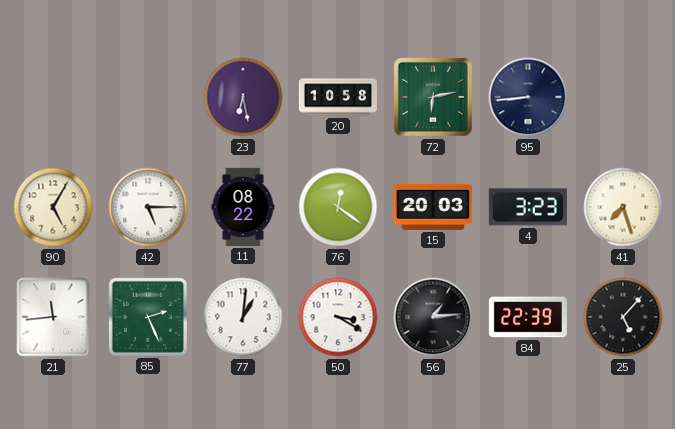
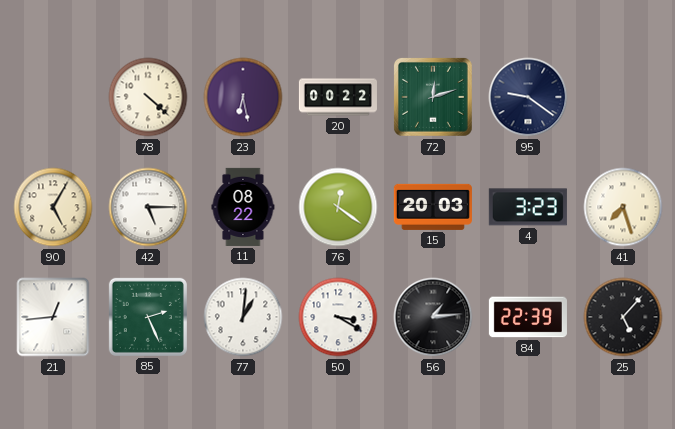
78: none -> 4:22
20: 10:58 -> 00:22
72: 6:13 -> 12:12
95: 8:44 -> 9:21
21: 11:44 -> 12:44
